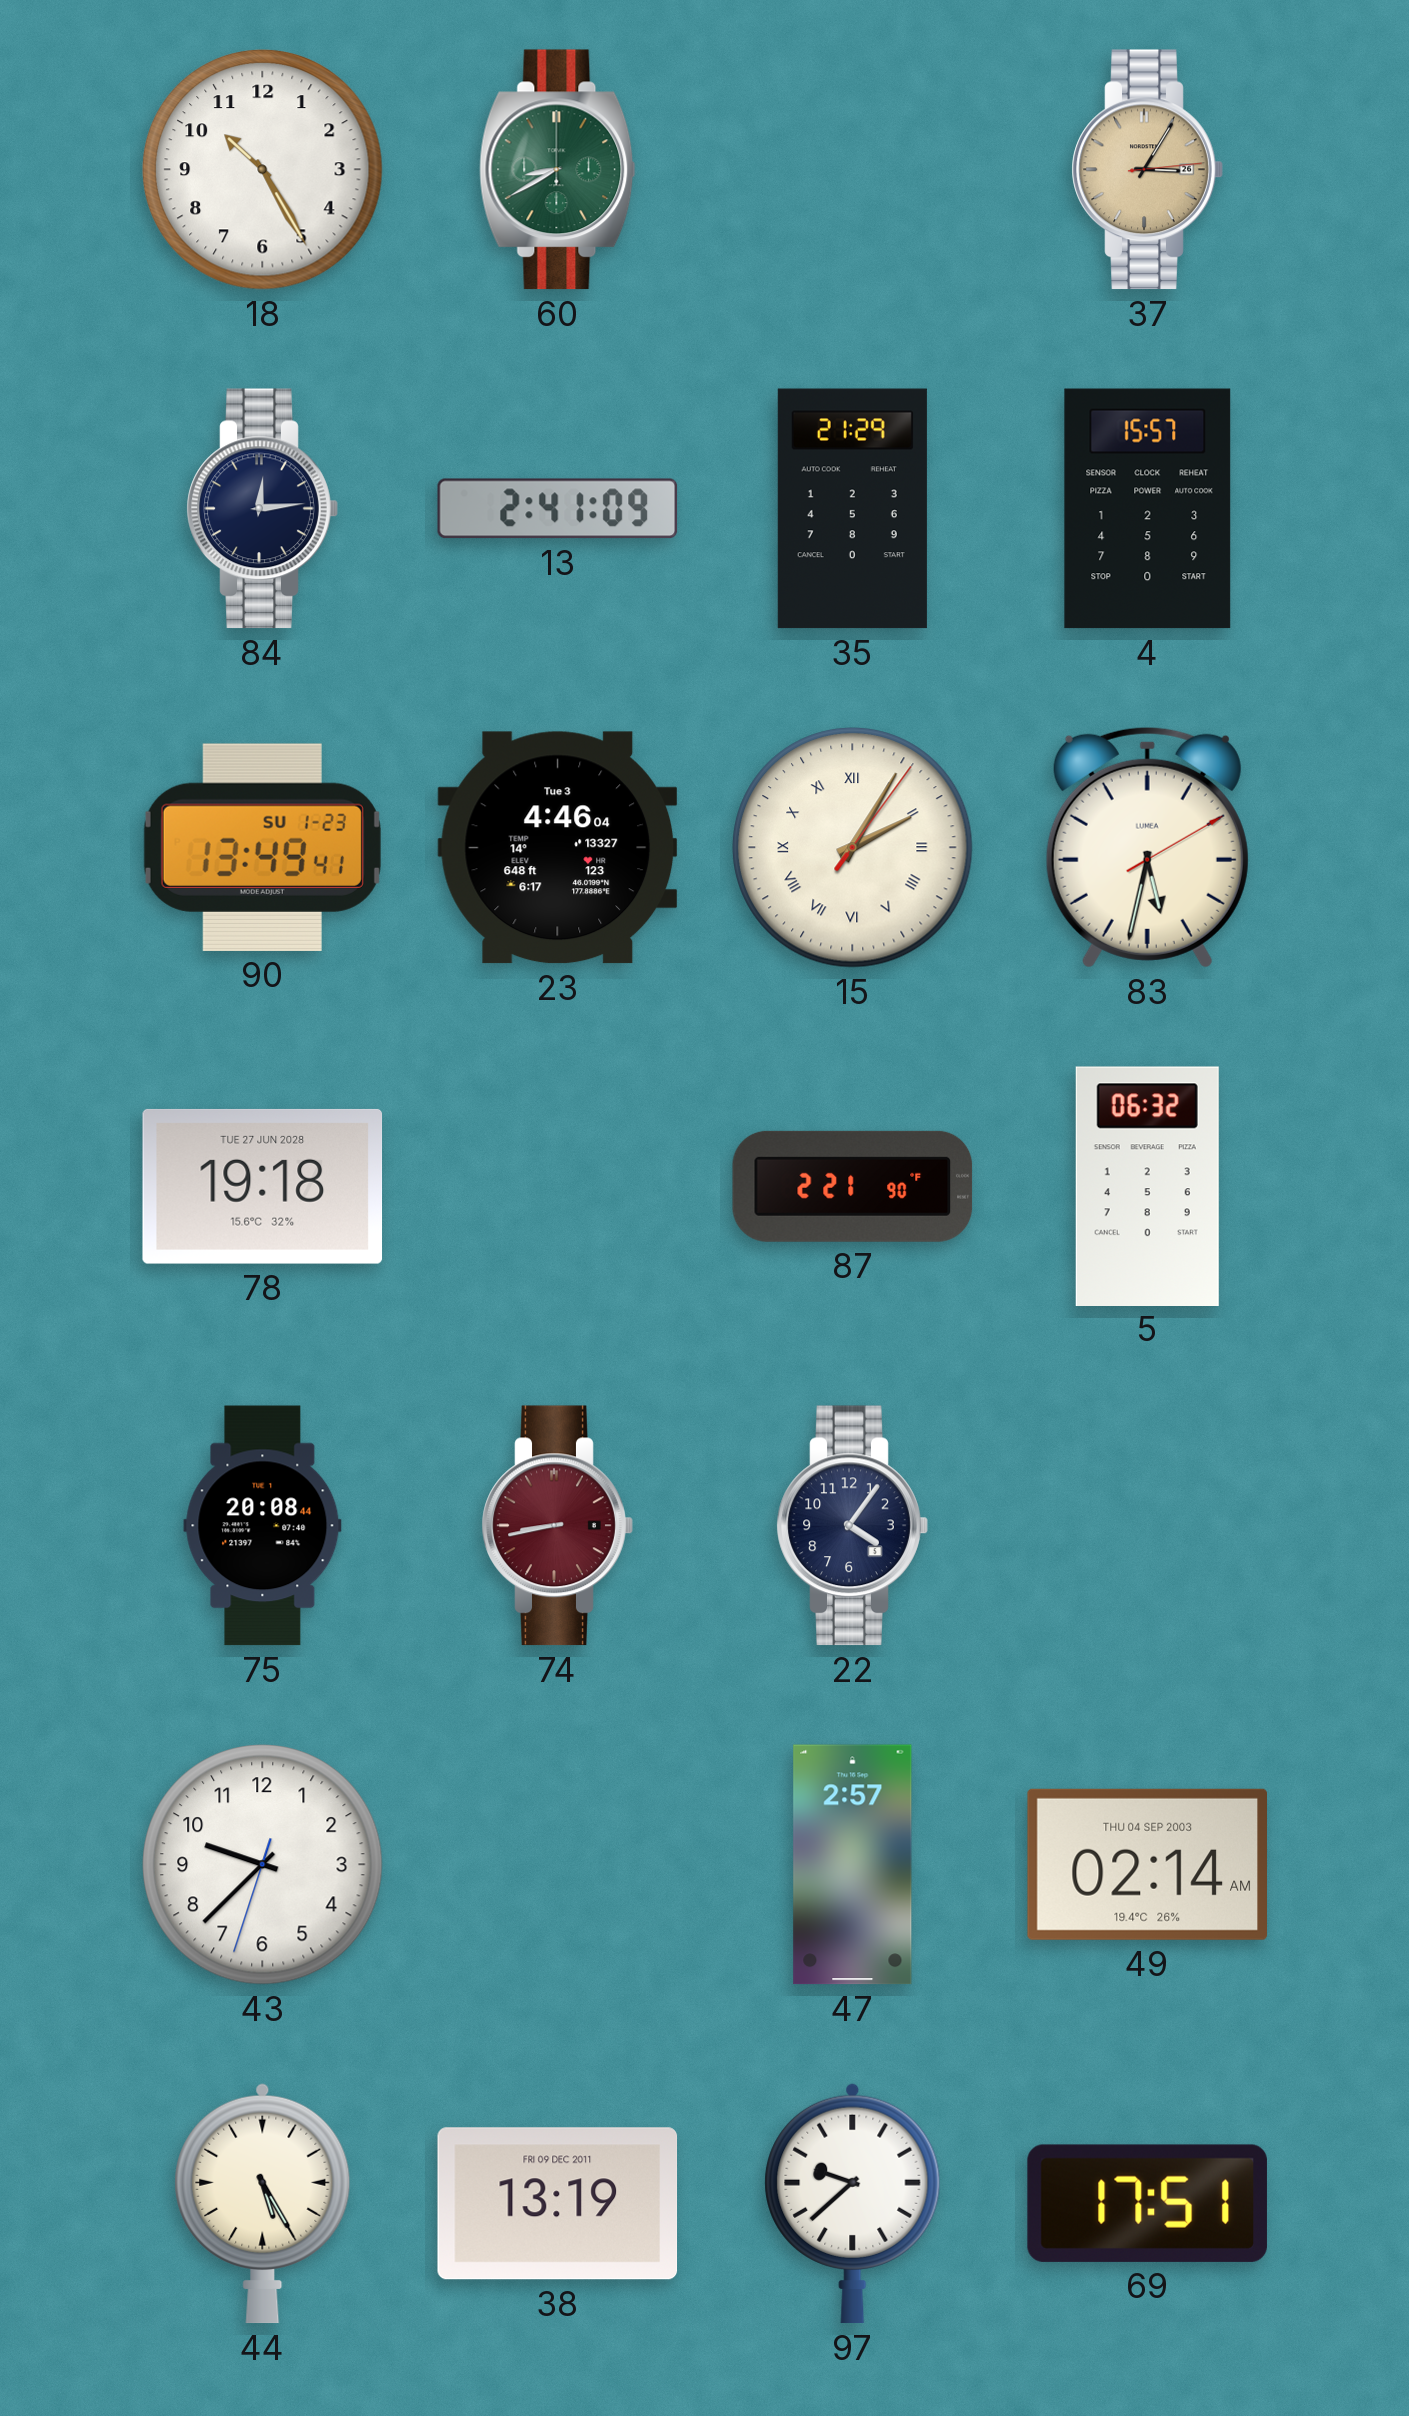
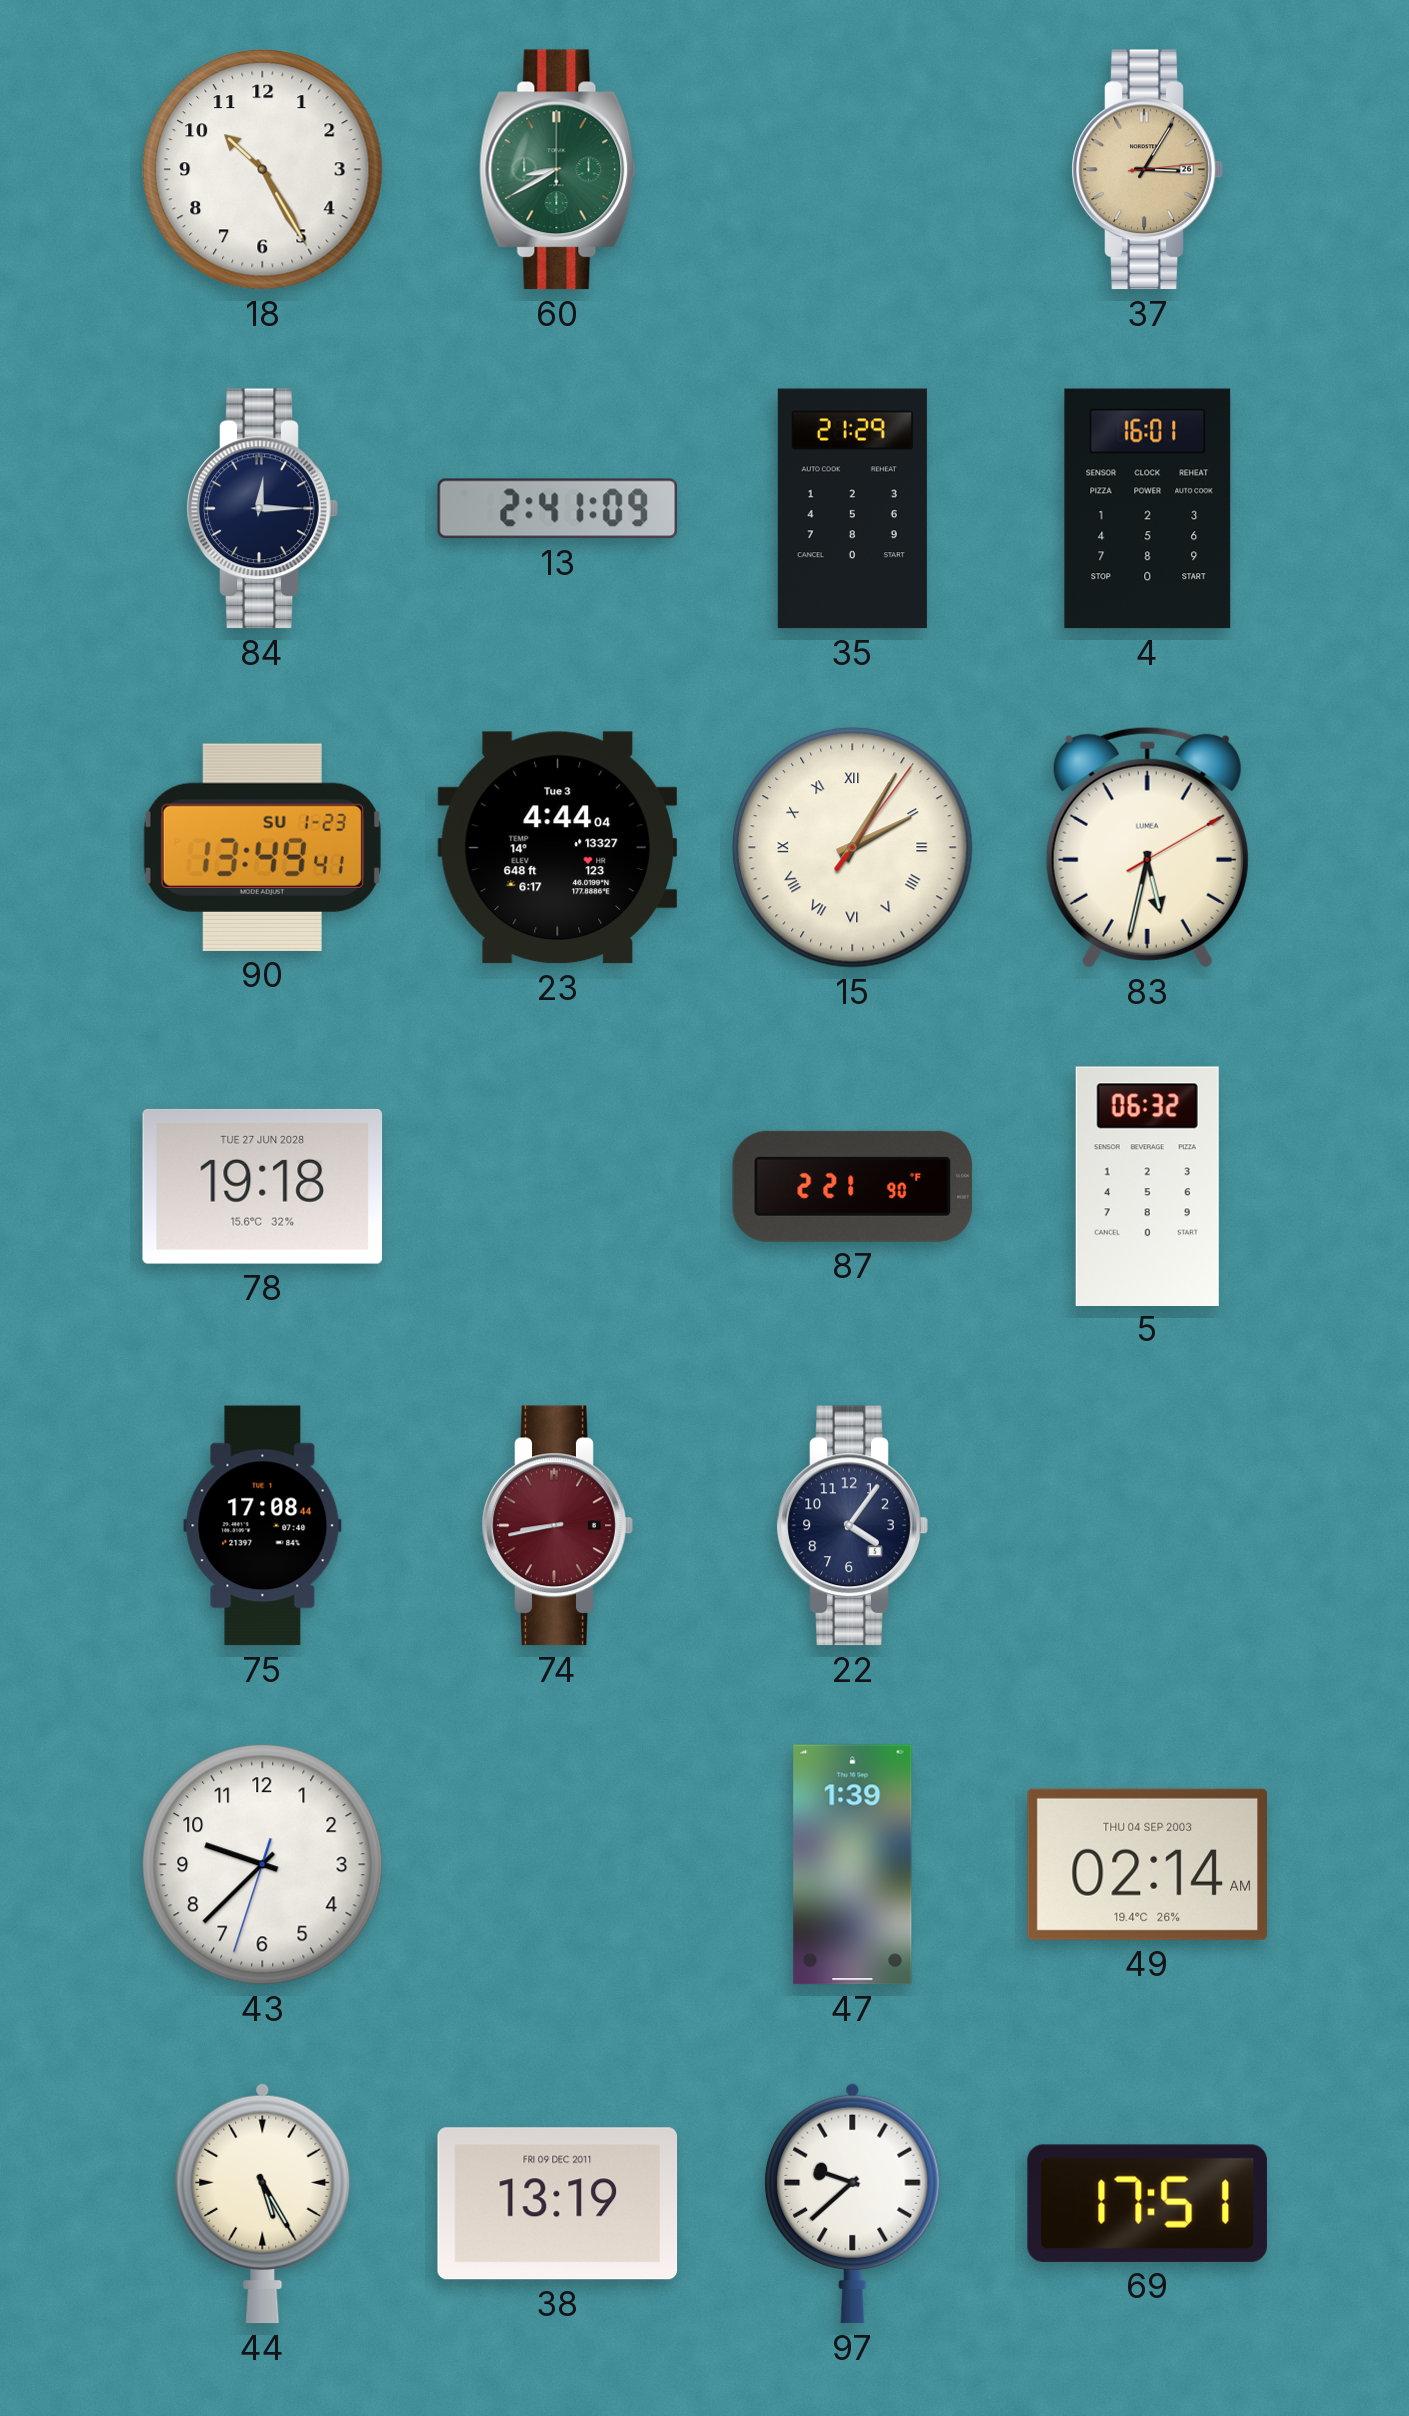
84: 12:14 -> 12:15
4: 15:57 -> 16:01
23: 4:46 -> 4:44
75: 20:08 -> 17:08
47: 2:57 -> 1:39
